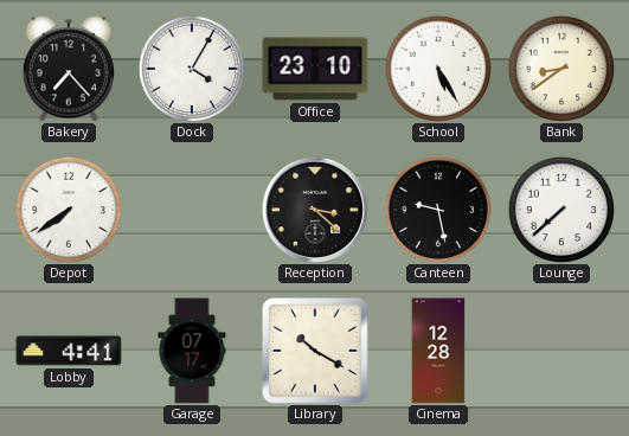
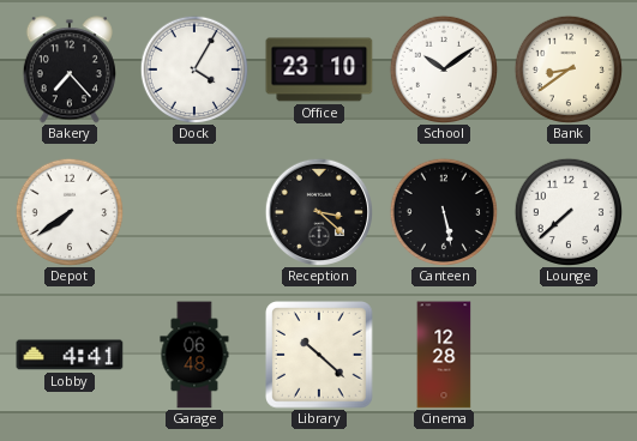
School: 5:25 -> 10:09
Canteen: 9:28 -> 5:28
Garage: 07:17 -> 06:48
Library: 10:20 -> 10:22
